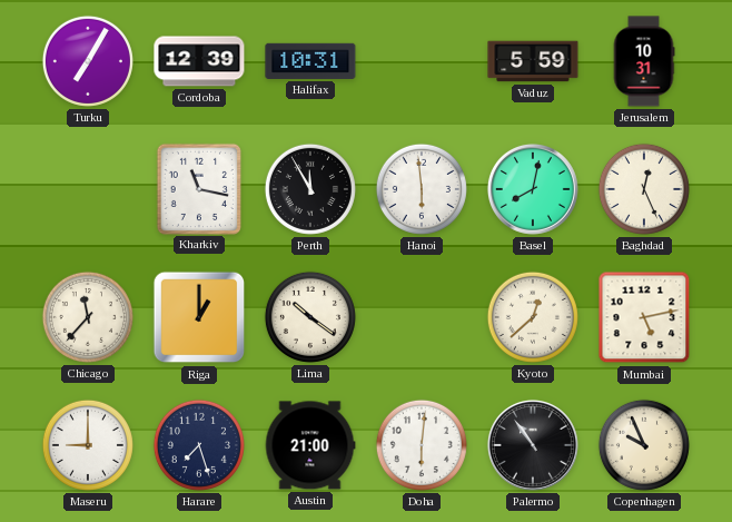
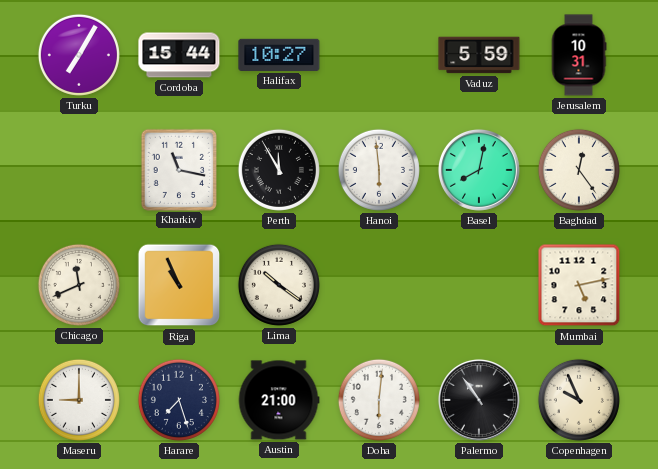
Cordoba: 12:39 -> 15:44
Halifax: 10:31 -> 10:27
Baghdad: 12:26 -> 12:24
Chicago: 11:37 -> 11:41
Riga: 1:00 -> 10:56
Kyoto: 12:38 -> none
